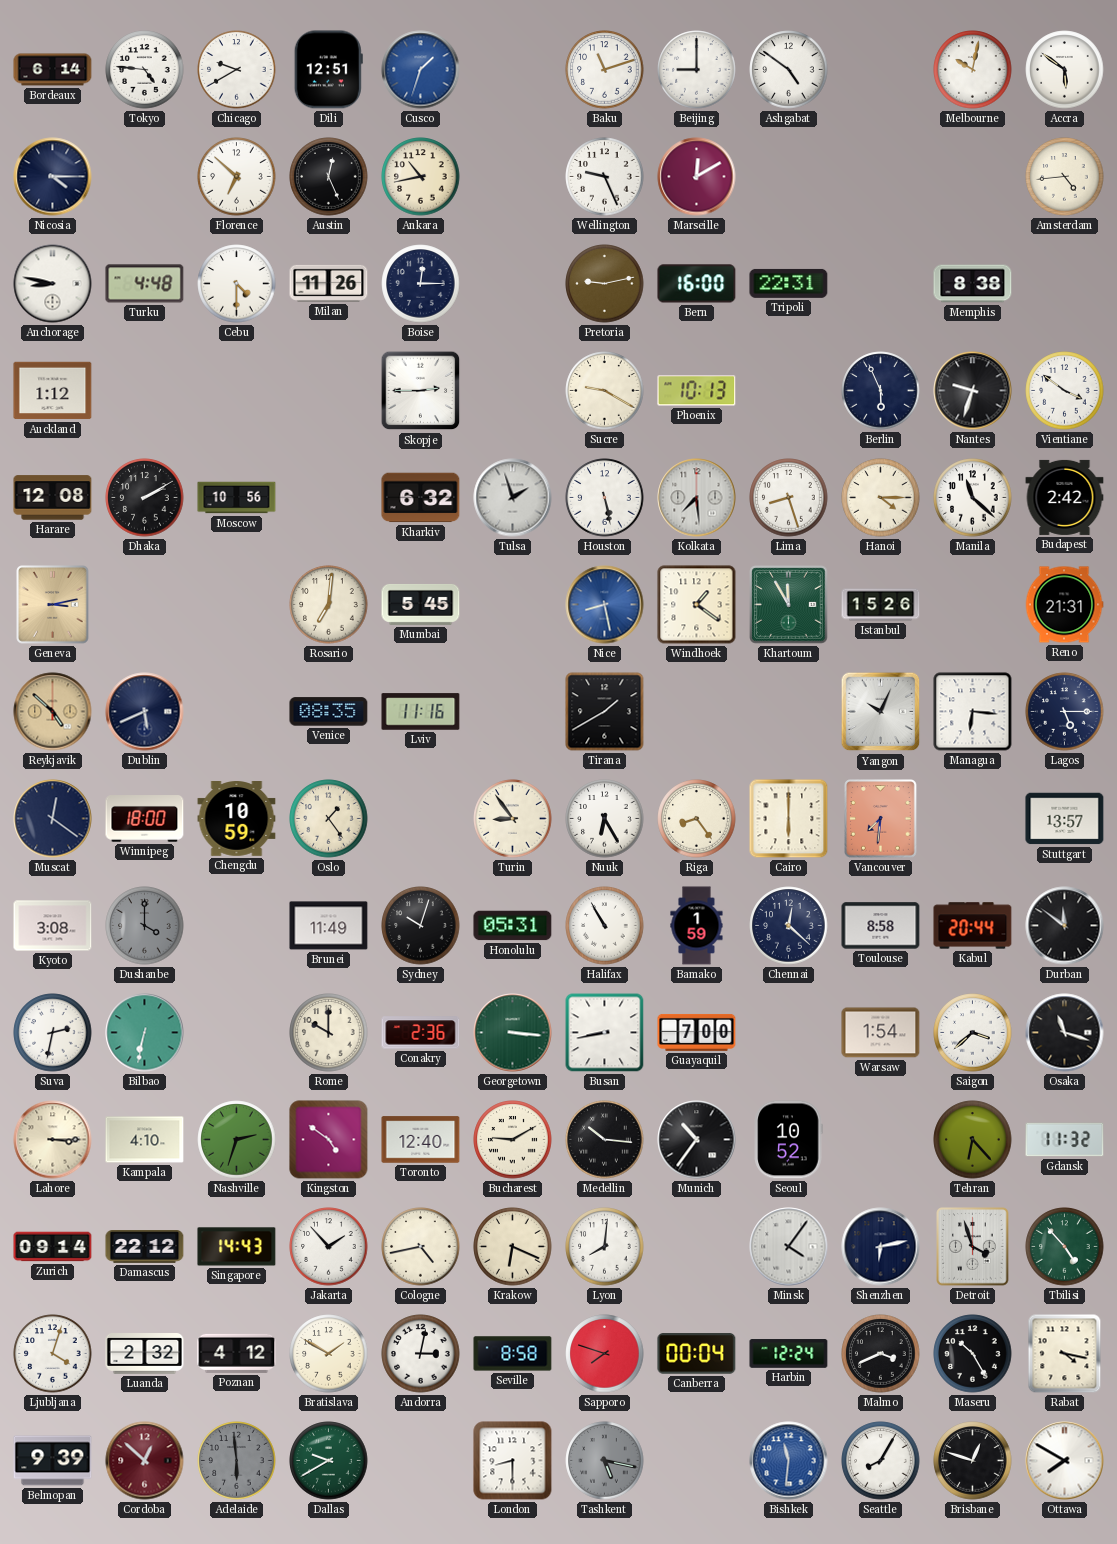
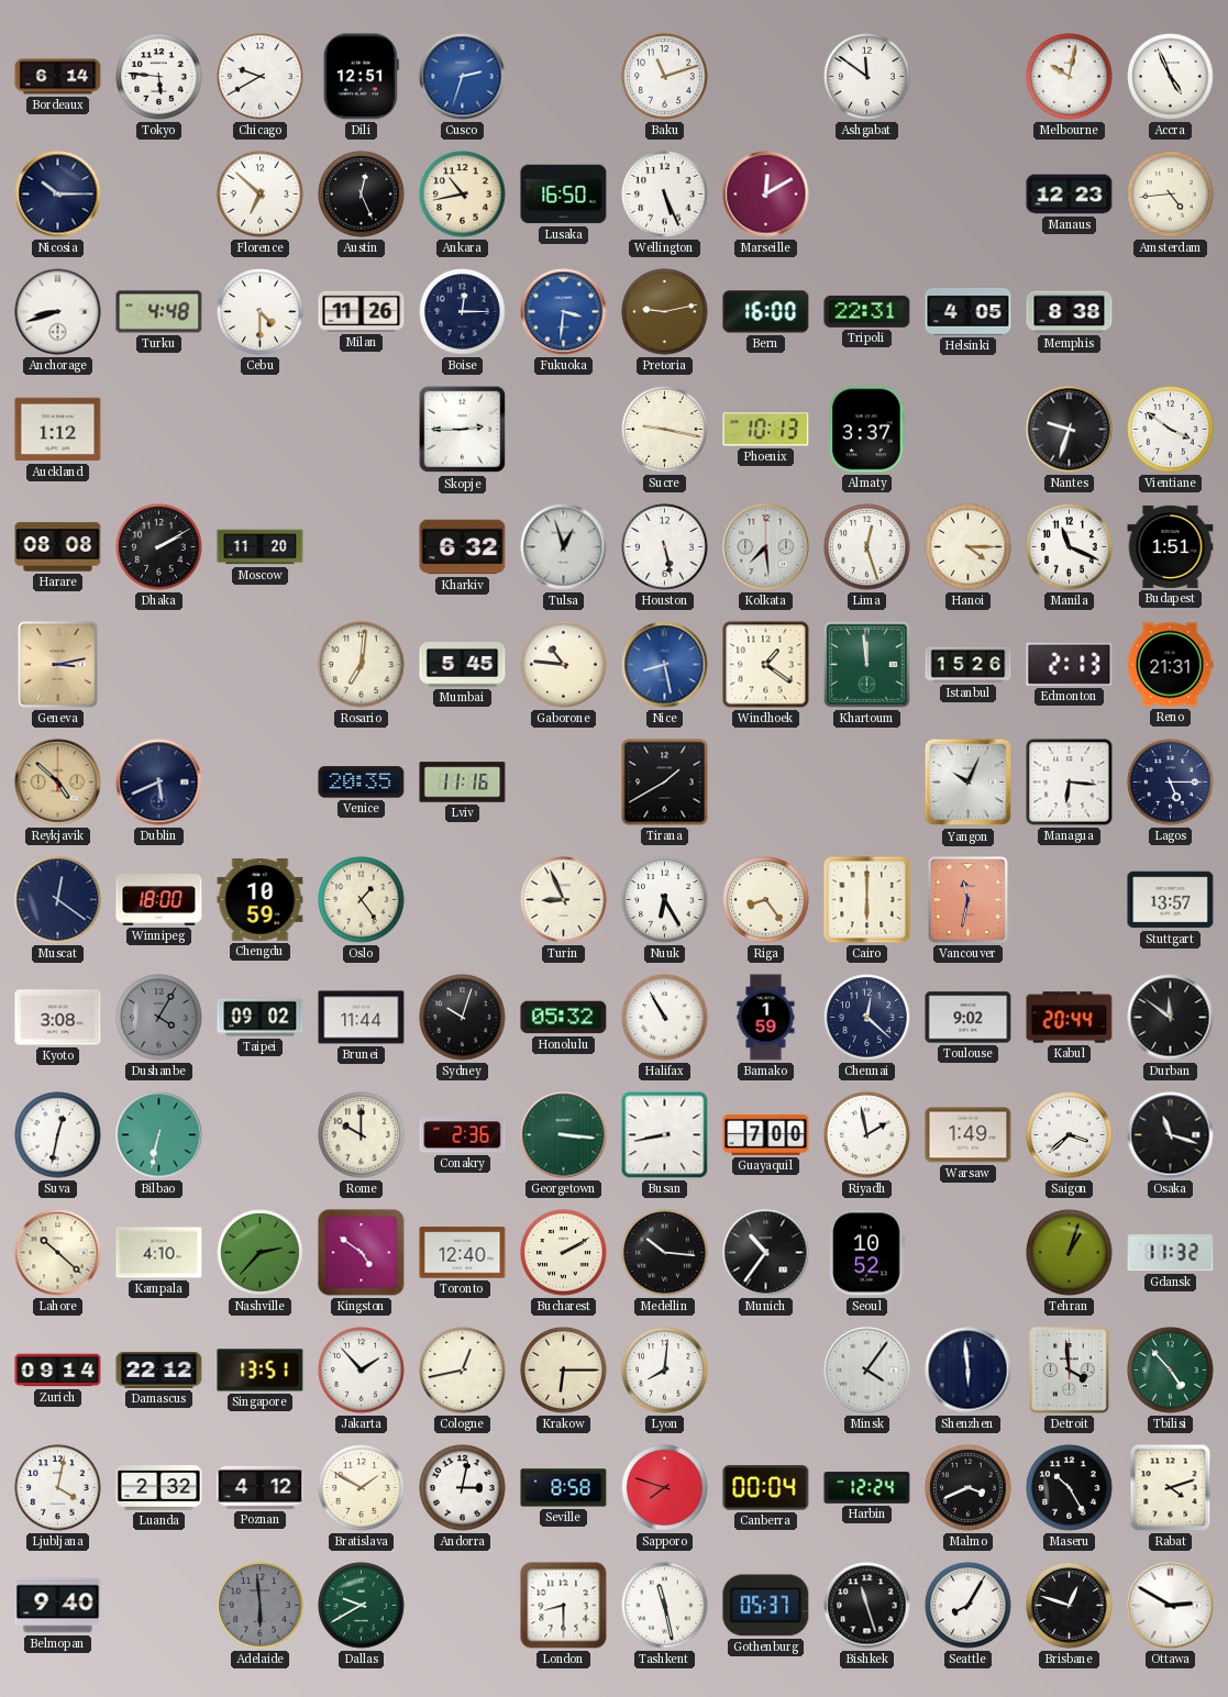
Tokyo: 4:46 -> 5:46
Cusco: 1:33 -> 2:33
Beijing: 9:00 -> none
Ashgabat: 4:51 -> 11:51
Accra: 5:51 -> 4:56
Nicosia: 4:15 -> 10:15
Lusaka: none -> 16:50
Wellington: 9:26 -> 5:26
Manaus: none -> 12:23
Anchorage: 8:47 -> 8:42
Fukuoka: none -> 3:31
Helsinki: none -> 4:05
Sucre: 9:20 -> 9:17
Almaty: none -> 3:37
Berlin: 5:56 -> none
Harare: 12:08 -> 08:08
Moscow: 10:56 -> 11:20
Tulsa: 1:57 -> 12:57
Lima: 8:27 -> 12:27
Manila: 11:22 -> 11:19
Budapest: 2:42 -> 1:51
Gaborone: none -> 10:46
Khartoum: 11:55 -> 11:59
Edmonton: none -> 2:13
Venice: 08:35 -> 20:35
Turin: 8:54 -> 8:56
Vancouver: 7:31 -> 11:32
Dushanbe: 4:00 -> 4:05
Taipei: none -> 09:02
Brunei: 11:49 -> 11:44
Honolulu: 05:31 -> 05:32
Toulouse: 8:58 -> 9:02
Suva: 2:32 -> 12:32
Riyadh: none -> 1:58
Warsaw: 1:54 -> 1:49
Lahore: 3:15 -> 10:22
Nashville: 2:33 -> 2:37
Bucharest: 9:10 -> 2:10
Tehran: 6:23 -> 1:03
Singapore: 14:43 -> 13:51
Cologne: 4:43 -> 12:43
Krakow: 6:19 -> 6:15
Shenzhen: 6:13 -> 5:59
Detroit: 3:57 -> 3:59
Ljubljana: 4:03 -> 4:02
Rabat: 4:17 -> 4:12
Belmopan: 9:39 -> 9:40
Cordoba: 12:52 -> none
Tashkent: 5:17 -> 11:28
Tashkent dial: grey -> white
Gothenburg: none -> 05:37
Bishkek: 11:31 -> 11:27
Bishkek dial: blue -> black
Ottawa: 7:50 -> 2:50
